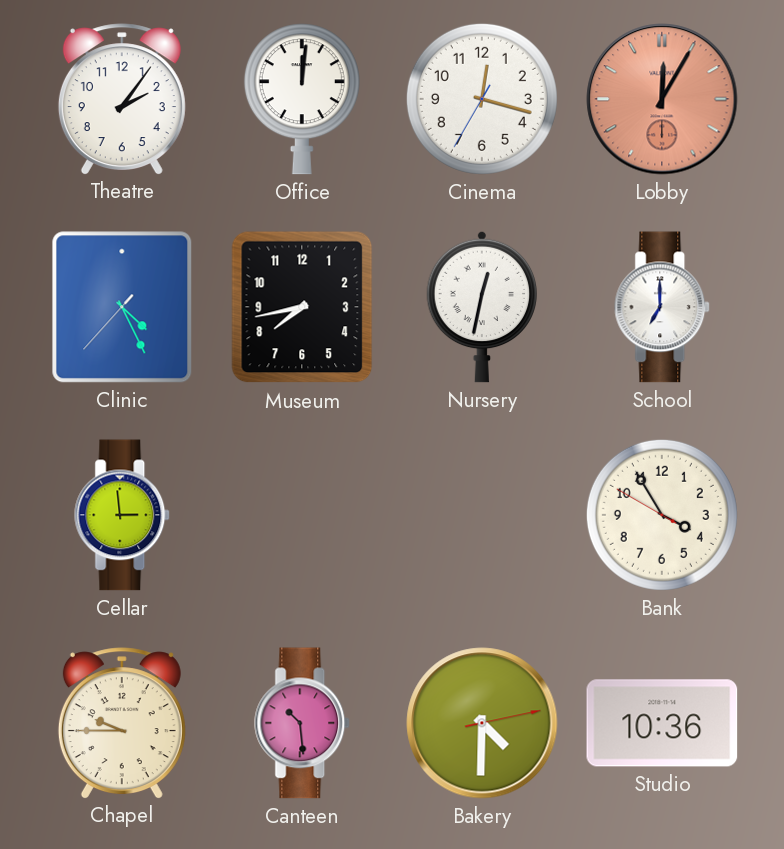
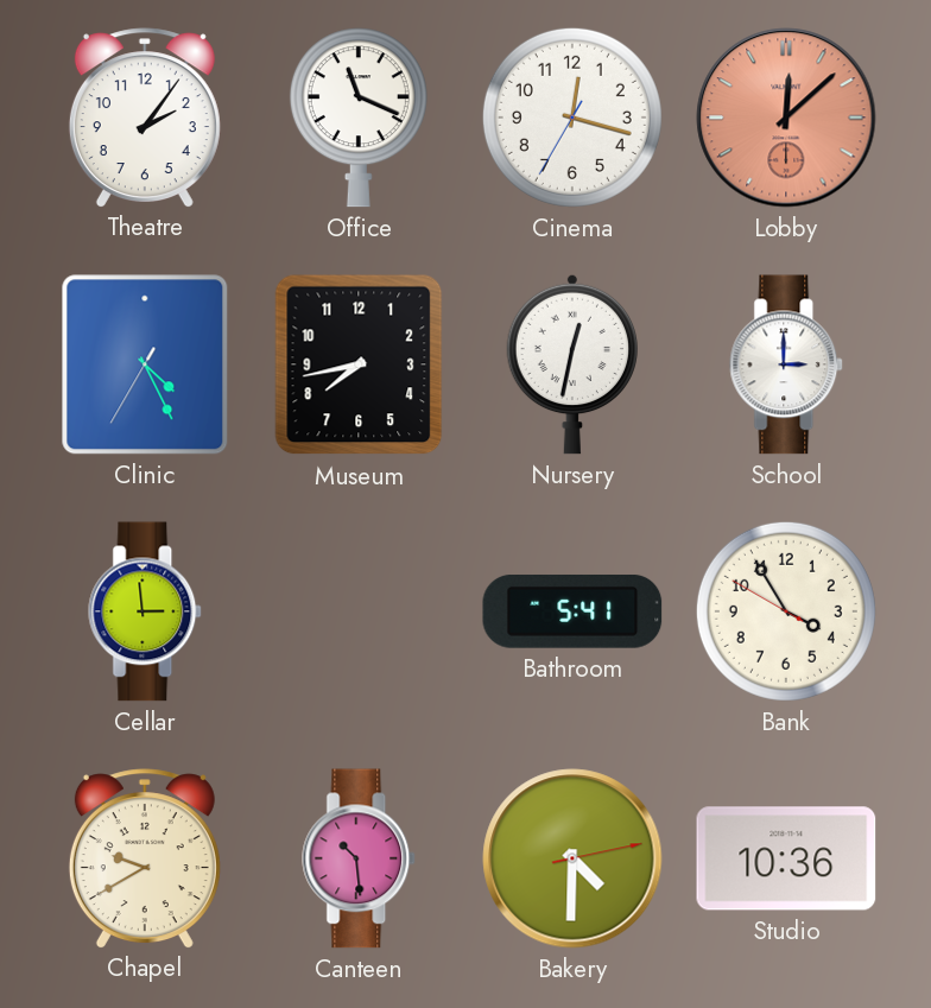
Office: 12:01 -> 11:19
Lobby: 12:05 -> 12:08
Clinic: 4:25:37 -> 4:25:35
School: 7:00 -> 3:00
Bathroom: none -> 5:41
Chapel: 9:45 -> 9:40
